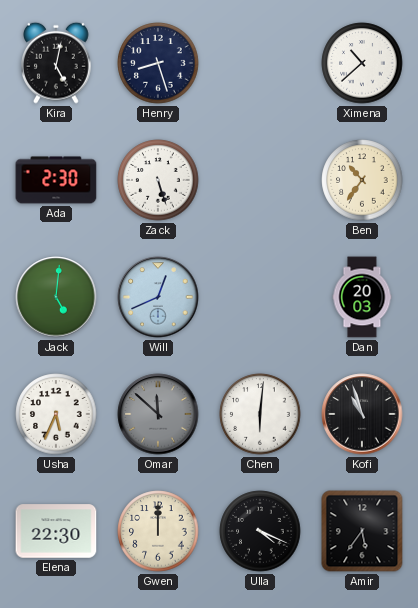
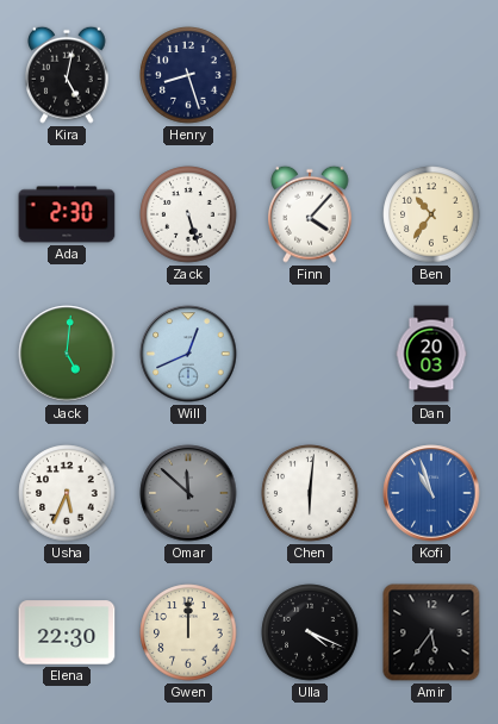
Ximena: 10:38 -> none
Finn: none -> 4:07
Kofi dial: black -> blue
